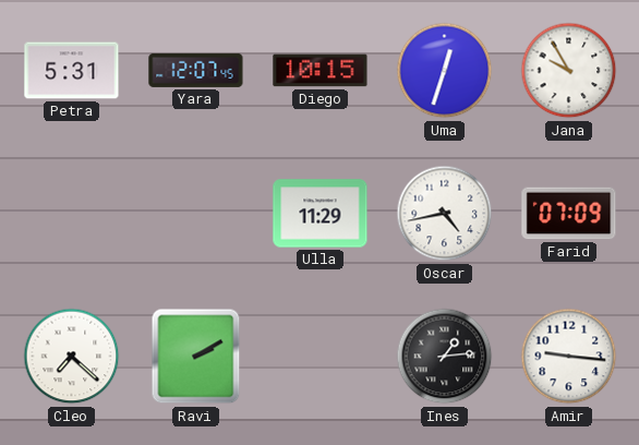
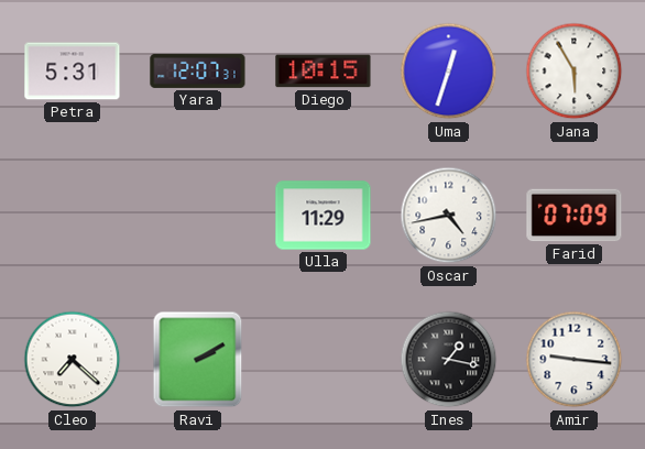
Yara: 12:07:45 -> 12:07:31
Jana: 9:55 -> 5:55
Ines: 1:14 -> 1:17
